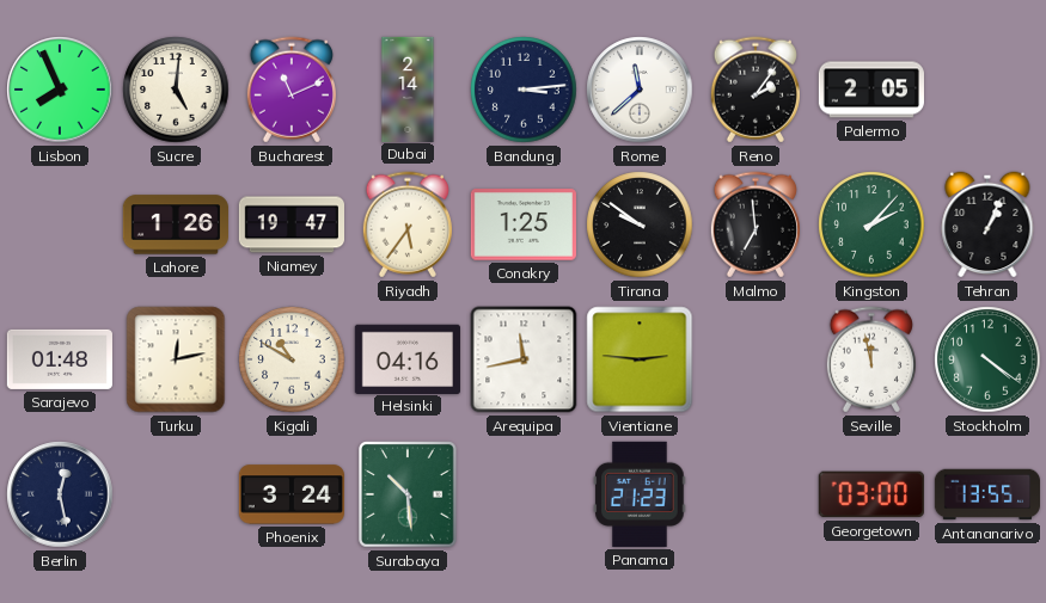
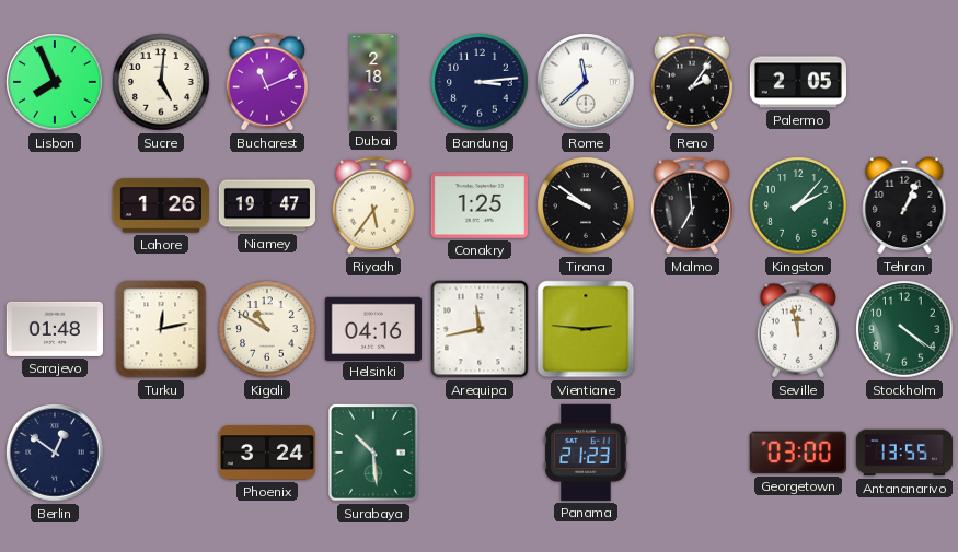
Dubai: 2:14 -> 2:18
Berlin: 12:28 -> 12:51
